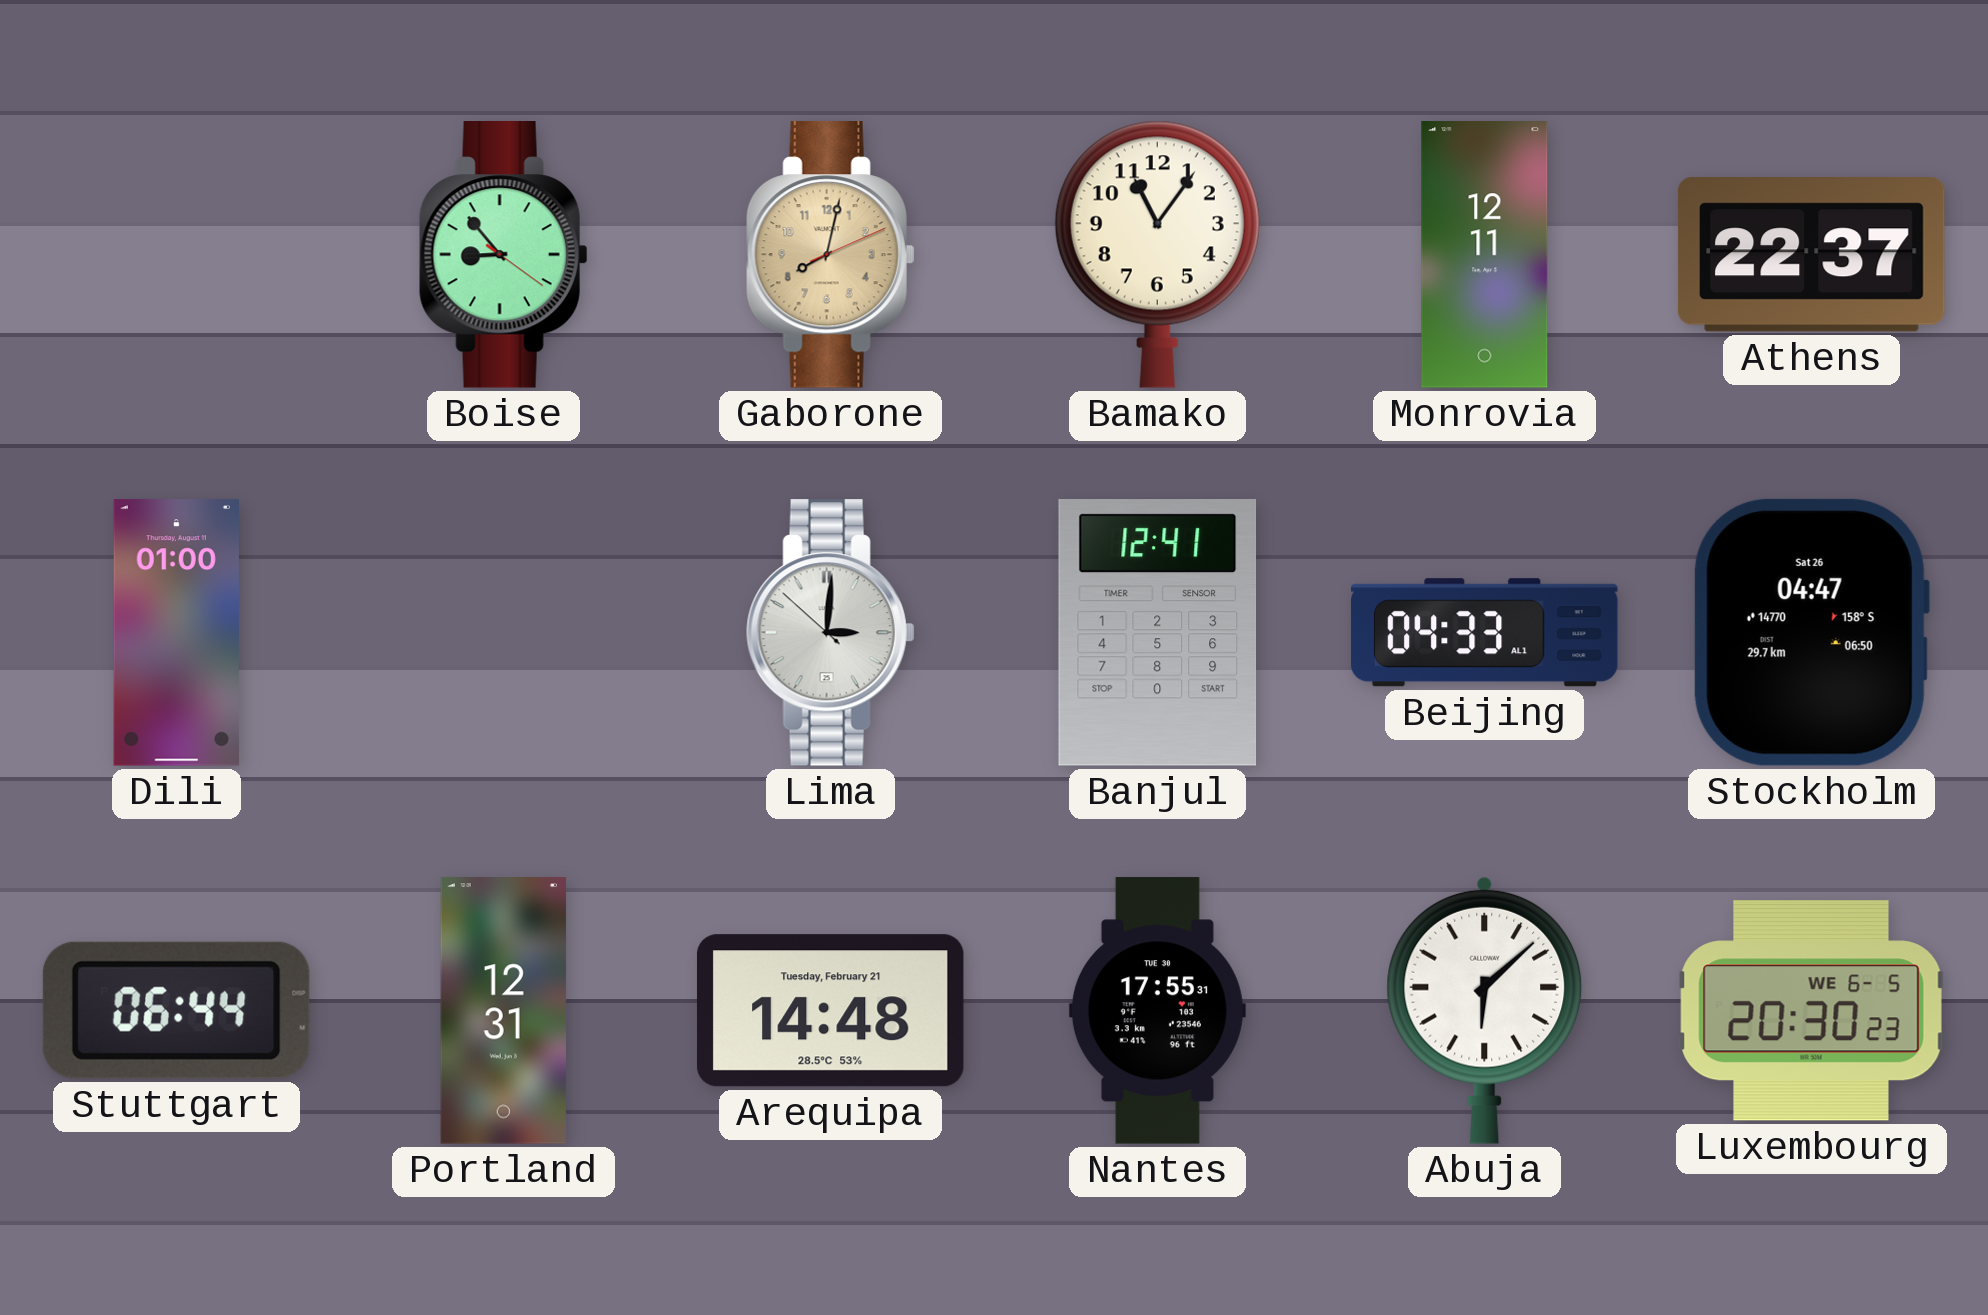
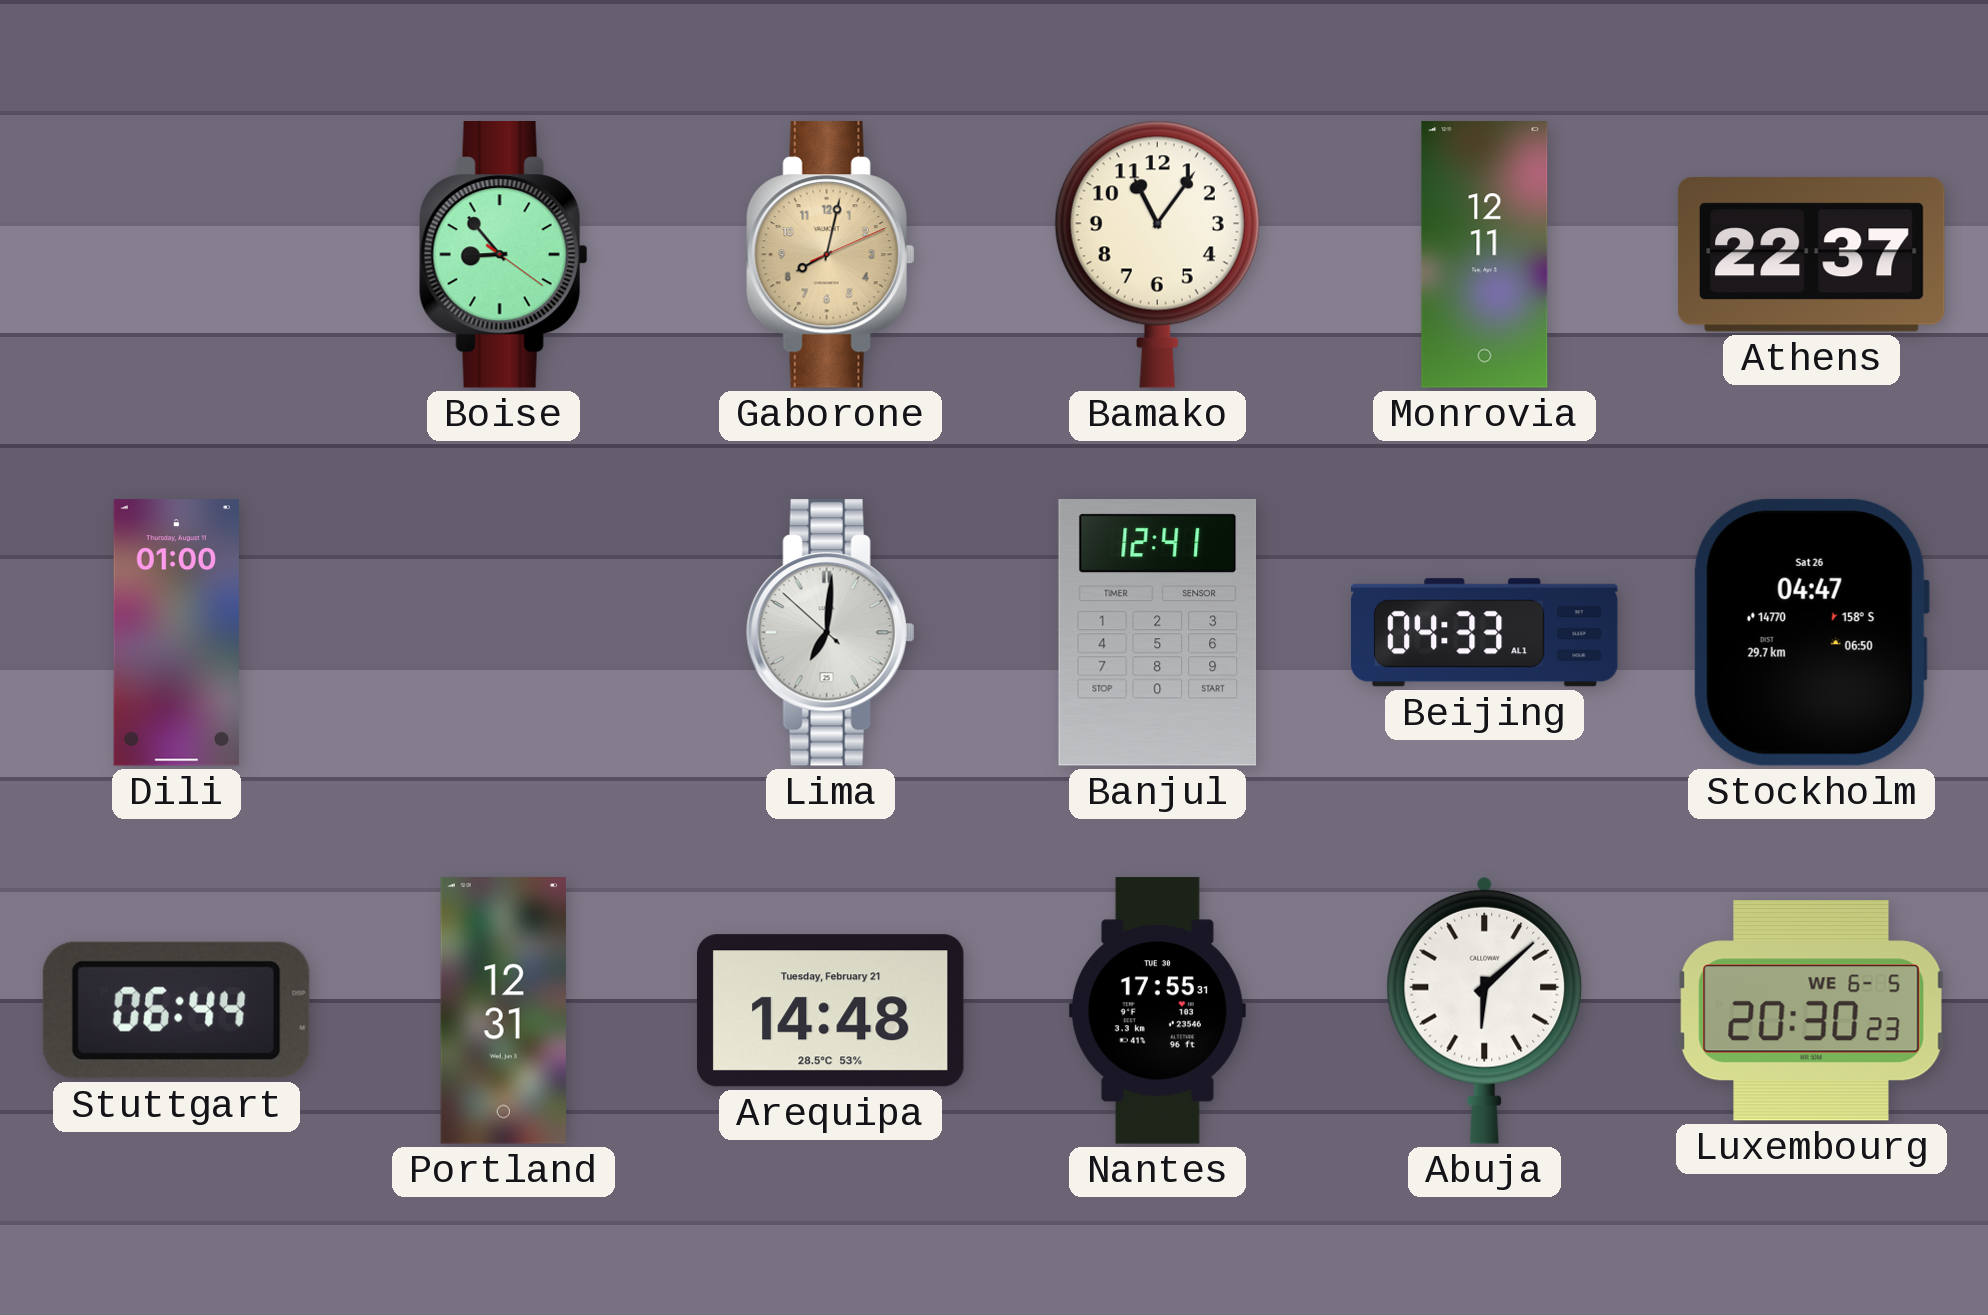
Lima: 3:00 -> 7:00
